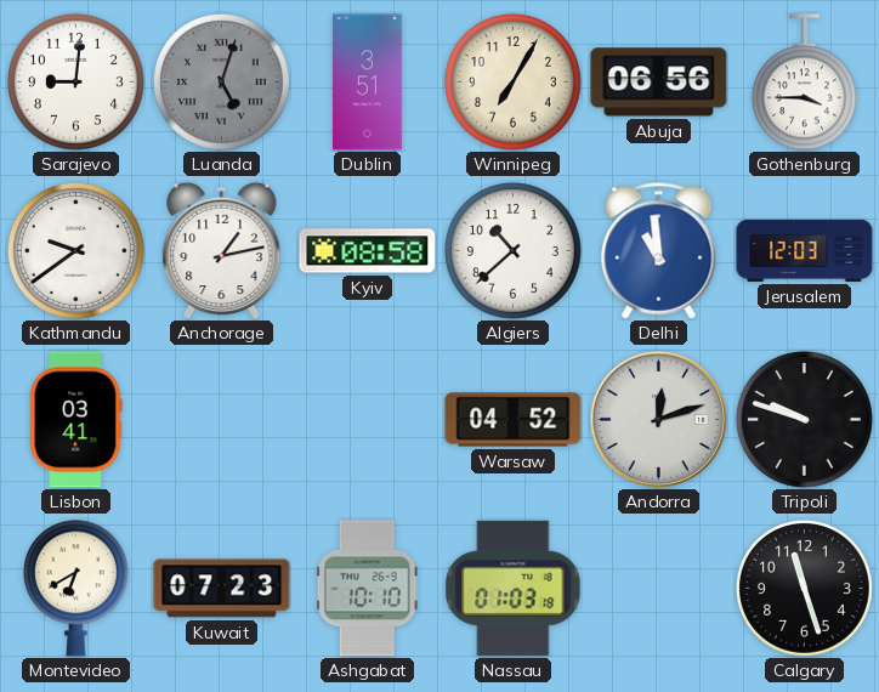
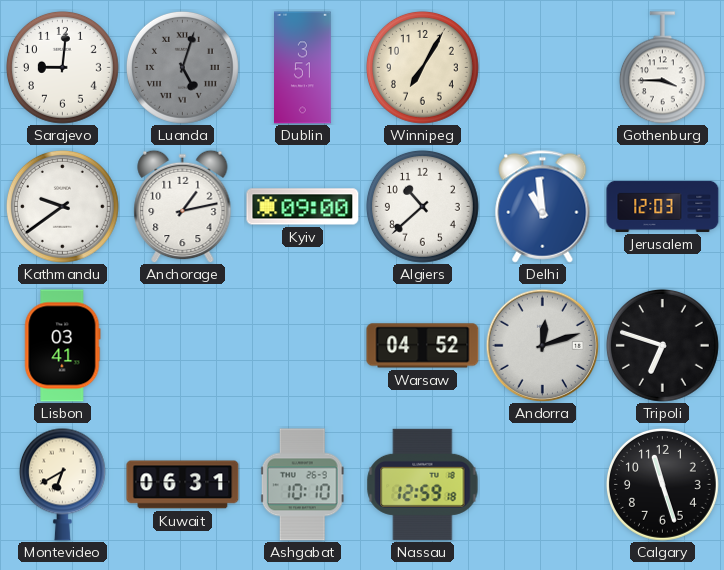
Abuja: 06:56 -> none
Kyiv: 08:58 -> 09:00
Tripoli: 9:48 -> 6:48
Kuwait: 07:23 -> 06:31
Nassau: 01:03 -> 12:59
